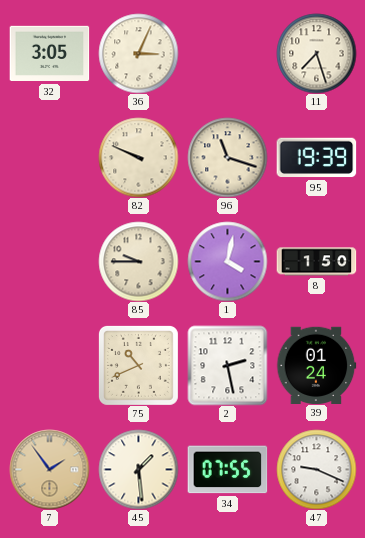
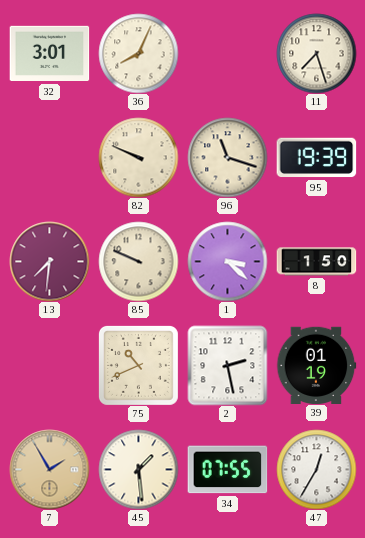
32: 3:05 -> 3:01
36: 3:04 -> 8:04
13: none -> 7:31
85: 9:45 -> 9:49
1: 4:02 -> 3:22
39: 01:24 -> 01:19
7: 1:54 -> 1:55
47: 9:19 -> 12:35
